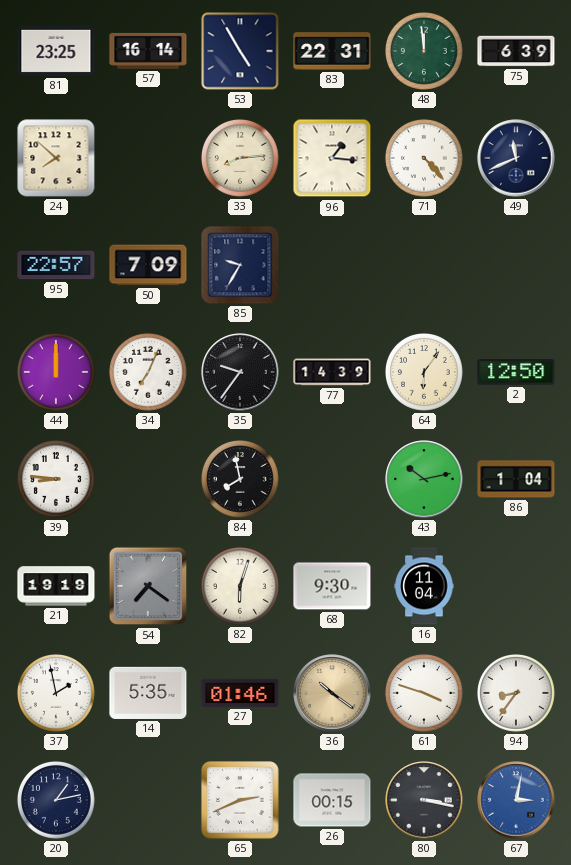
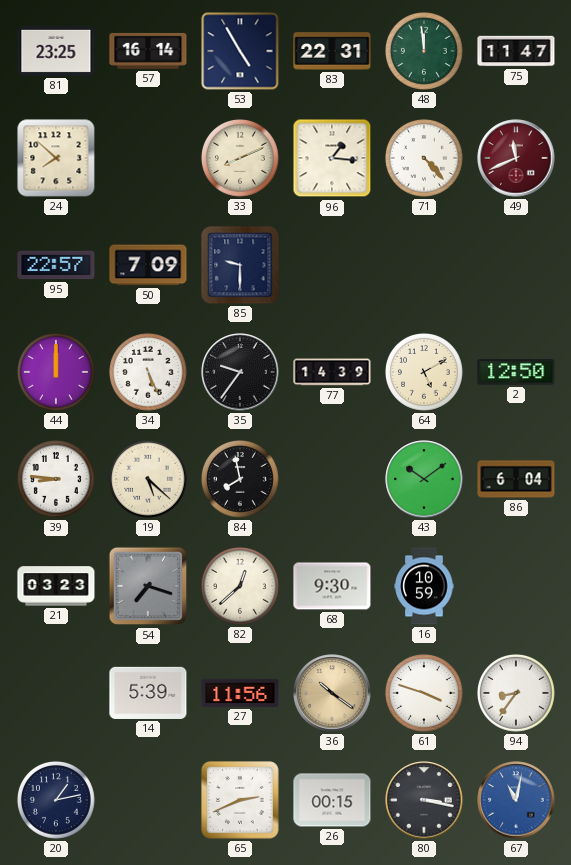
75: 6:39 -> 11:47
33: 8:14 -> 8:11
49 dial: navy -> burgundy
85: 9:35 -> 9:30
34: 7:04 -> 5:26
64: 6:06 -> 5:10
19: none -> 5:22
43: 10:13 -> 10:09
86: 1:04 -> 6:04
21: 19:19 -> 03:23
54: 7:21 -> 7:18
82: 6:03 -> 12:38
16: 11:04 -> 10:59
37: 1:58 -> none
14: 5:35 -> 5:39
27: 01:46 -> 11:56
67: 3:02 -> 11:02
